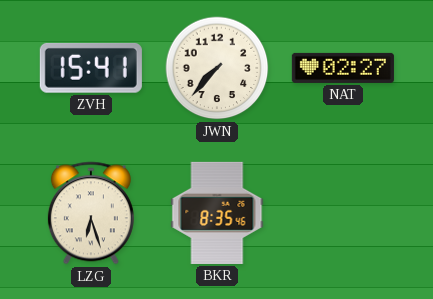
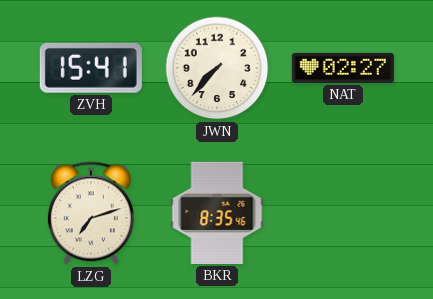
LZG: 6:27 -> 7:12
